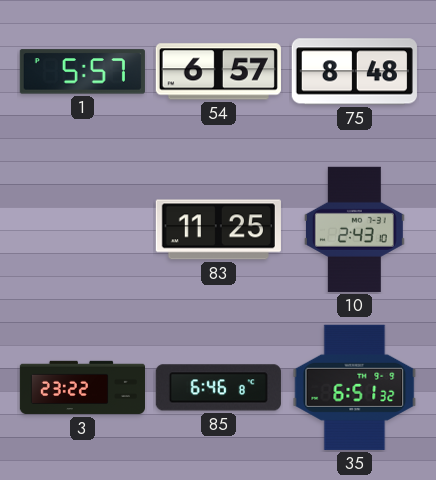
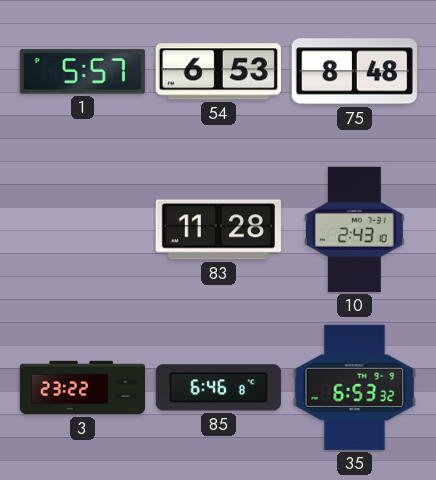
54: 6:57 -> 6:53
83: 11:25 -> 11:28
35: 6:51 -> 6:53
